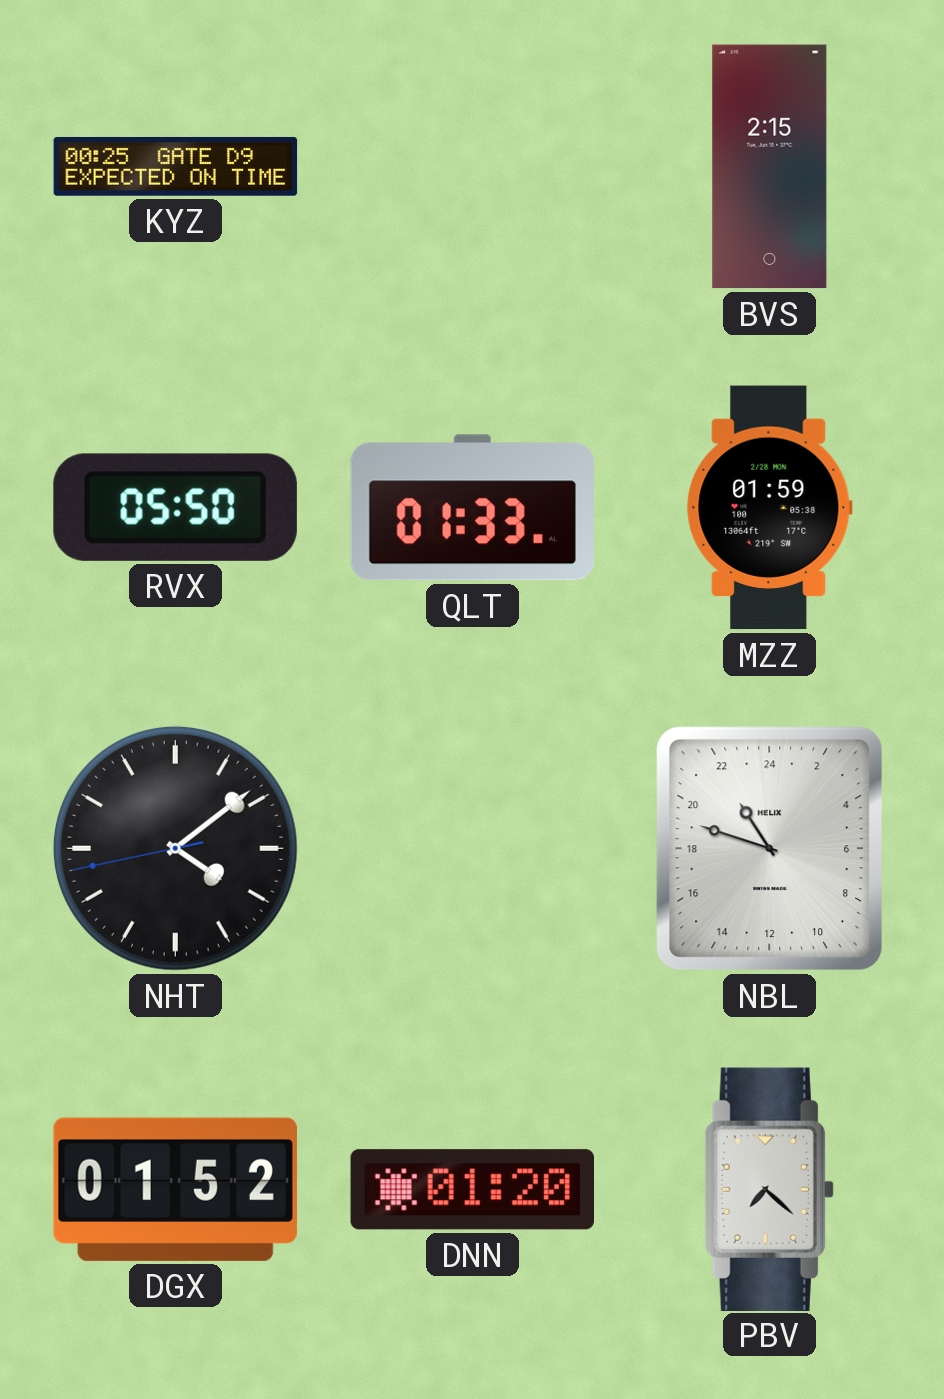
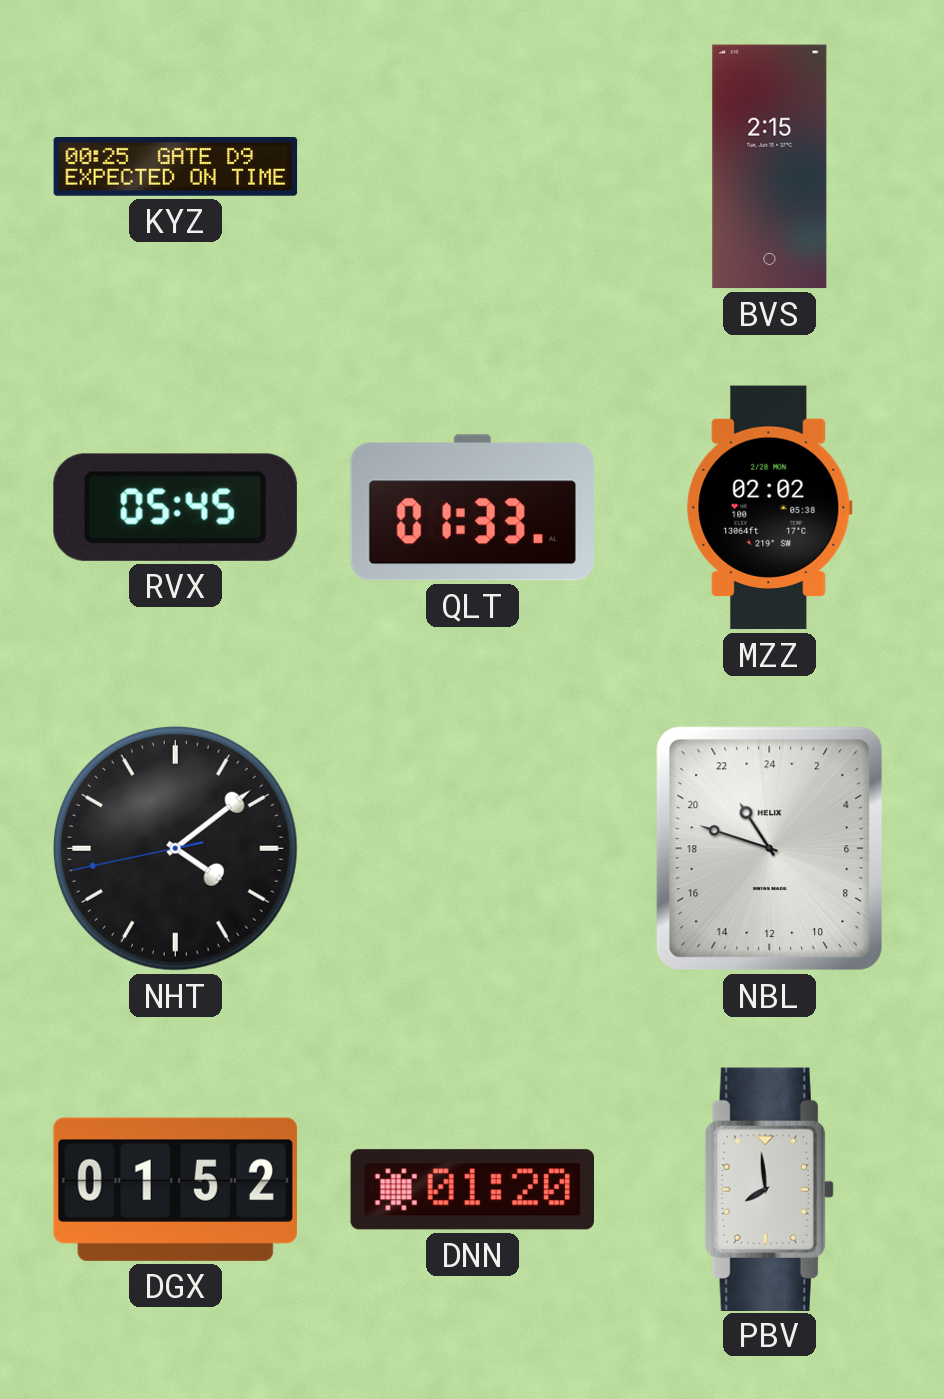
RVX: 05:50 -> 05:45
MZZ: 01:59 -> 02:02
PBV: 7:22 -> 7:59
